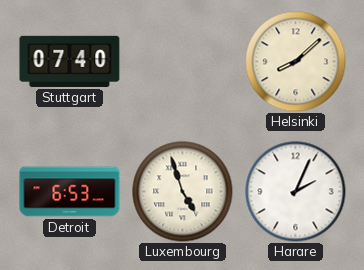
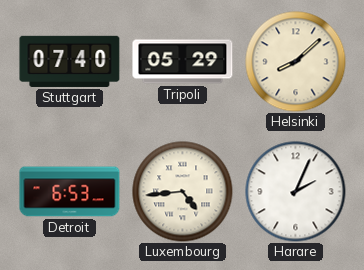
Tripoli: none -> 05:29
Luxembourg: 4:57 -> 4:44
